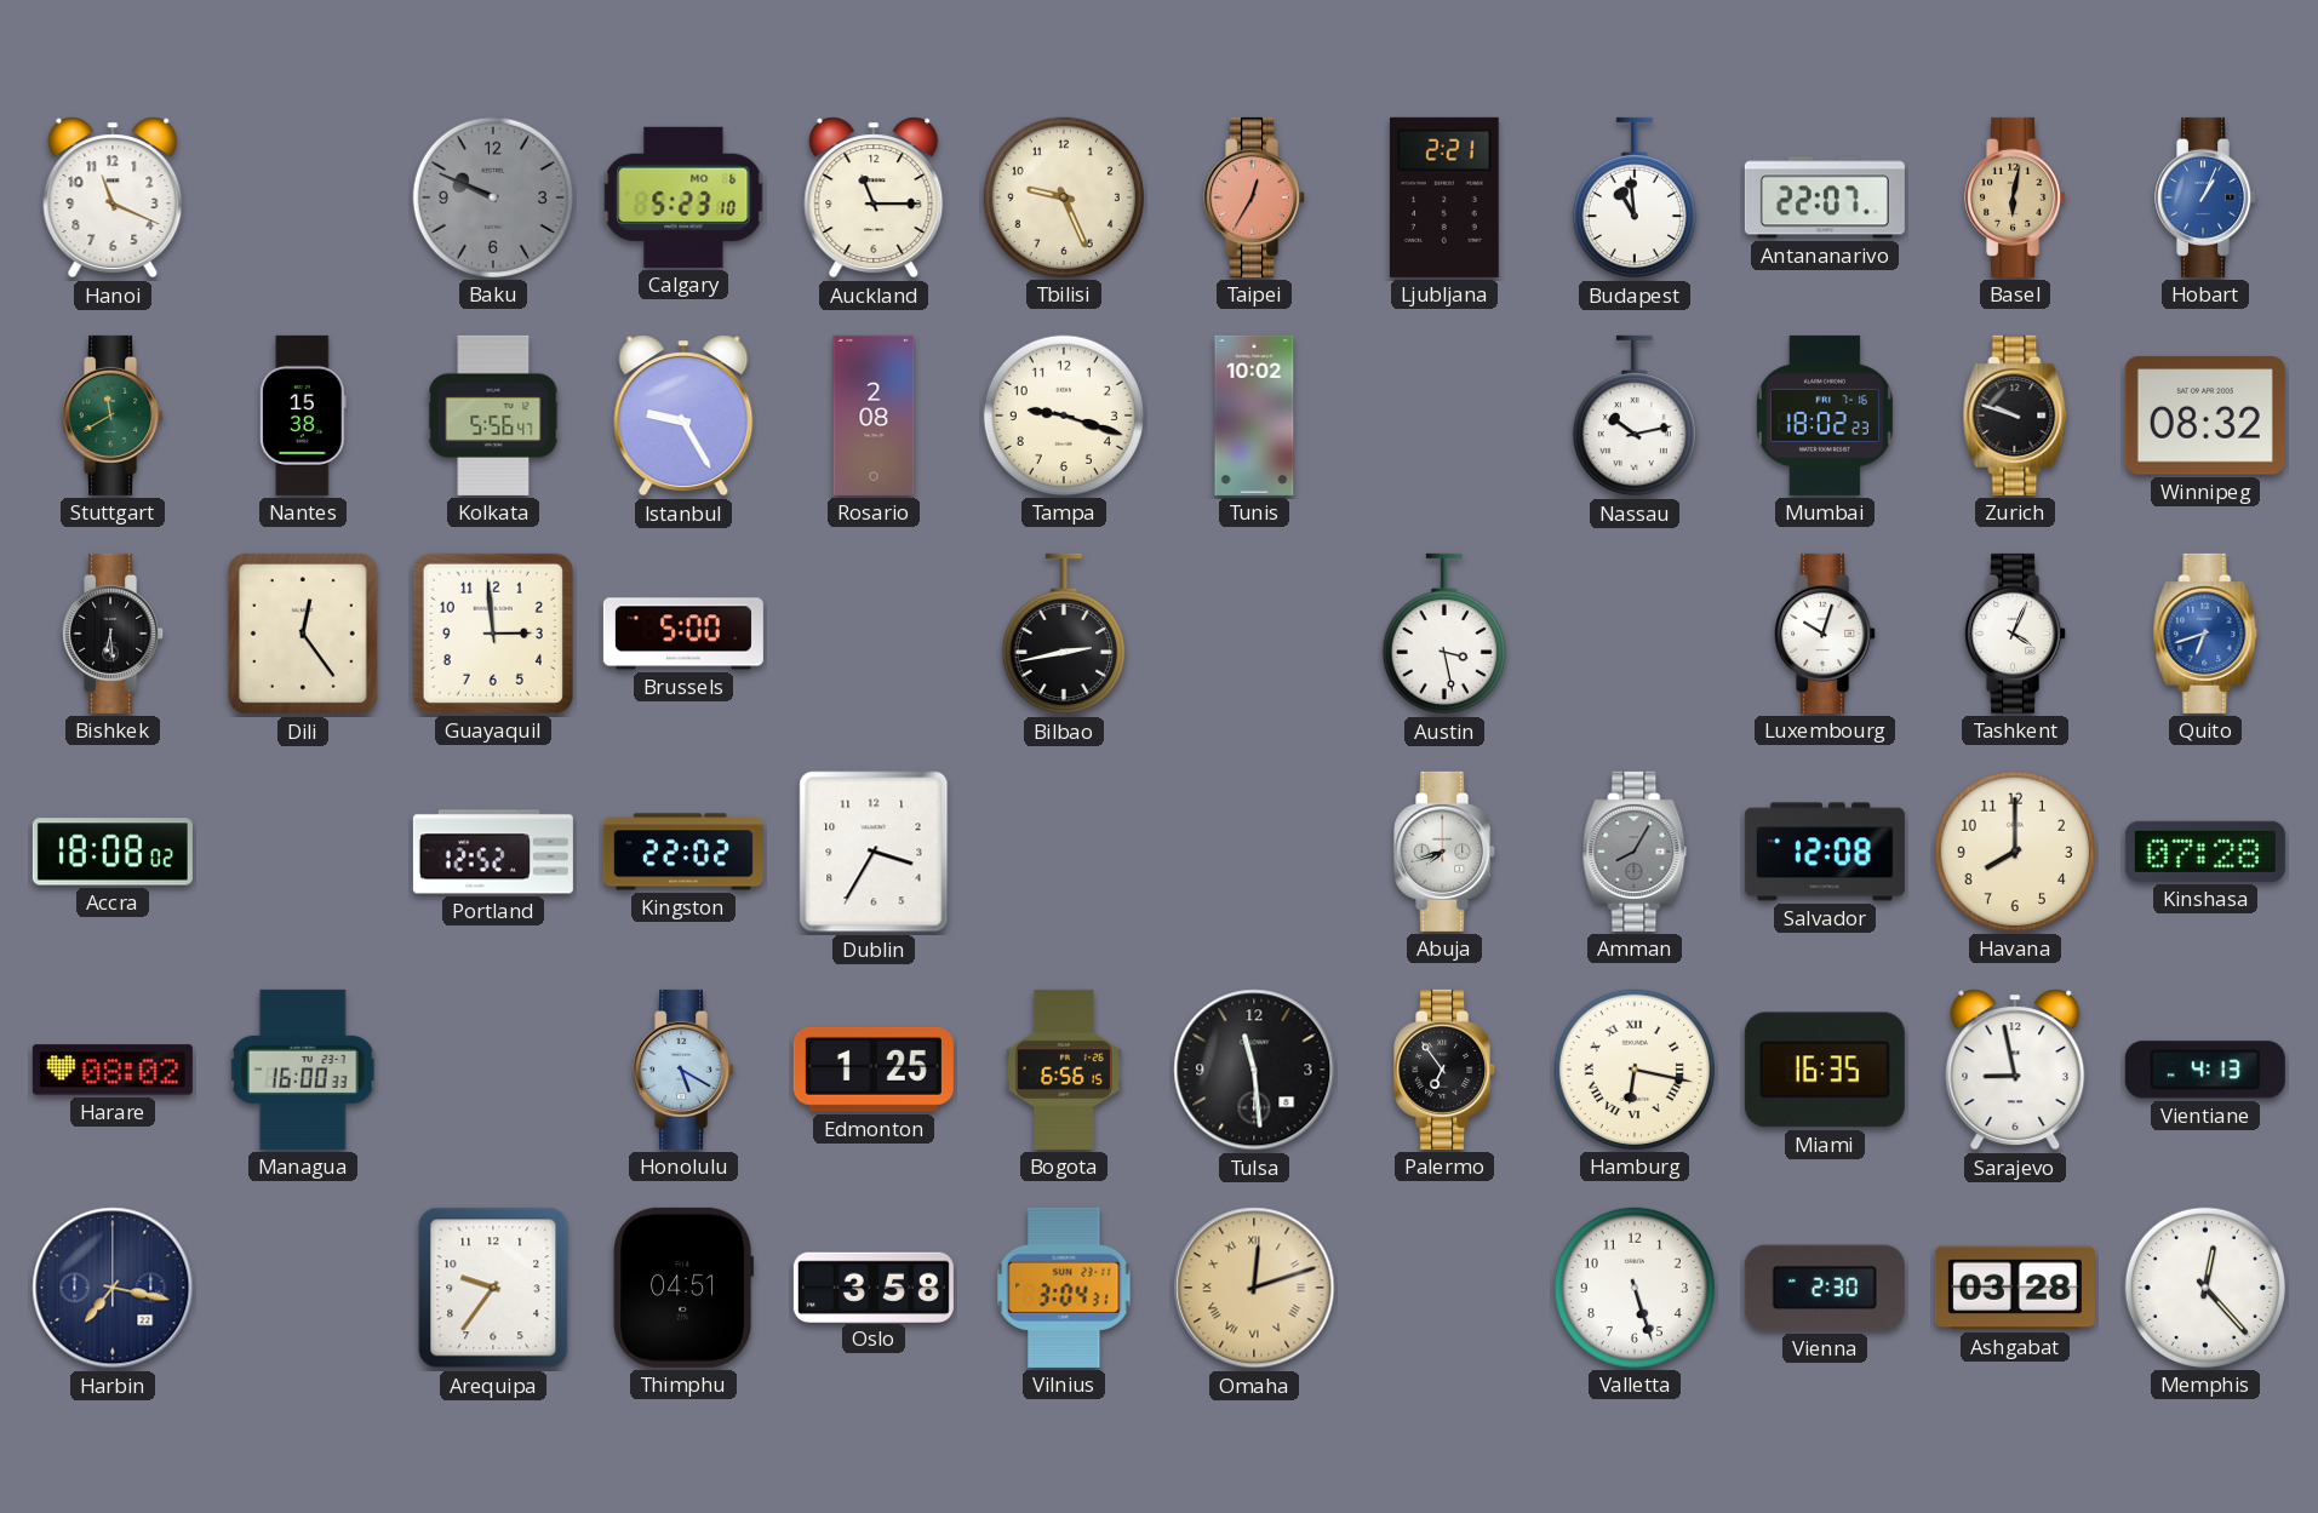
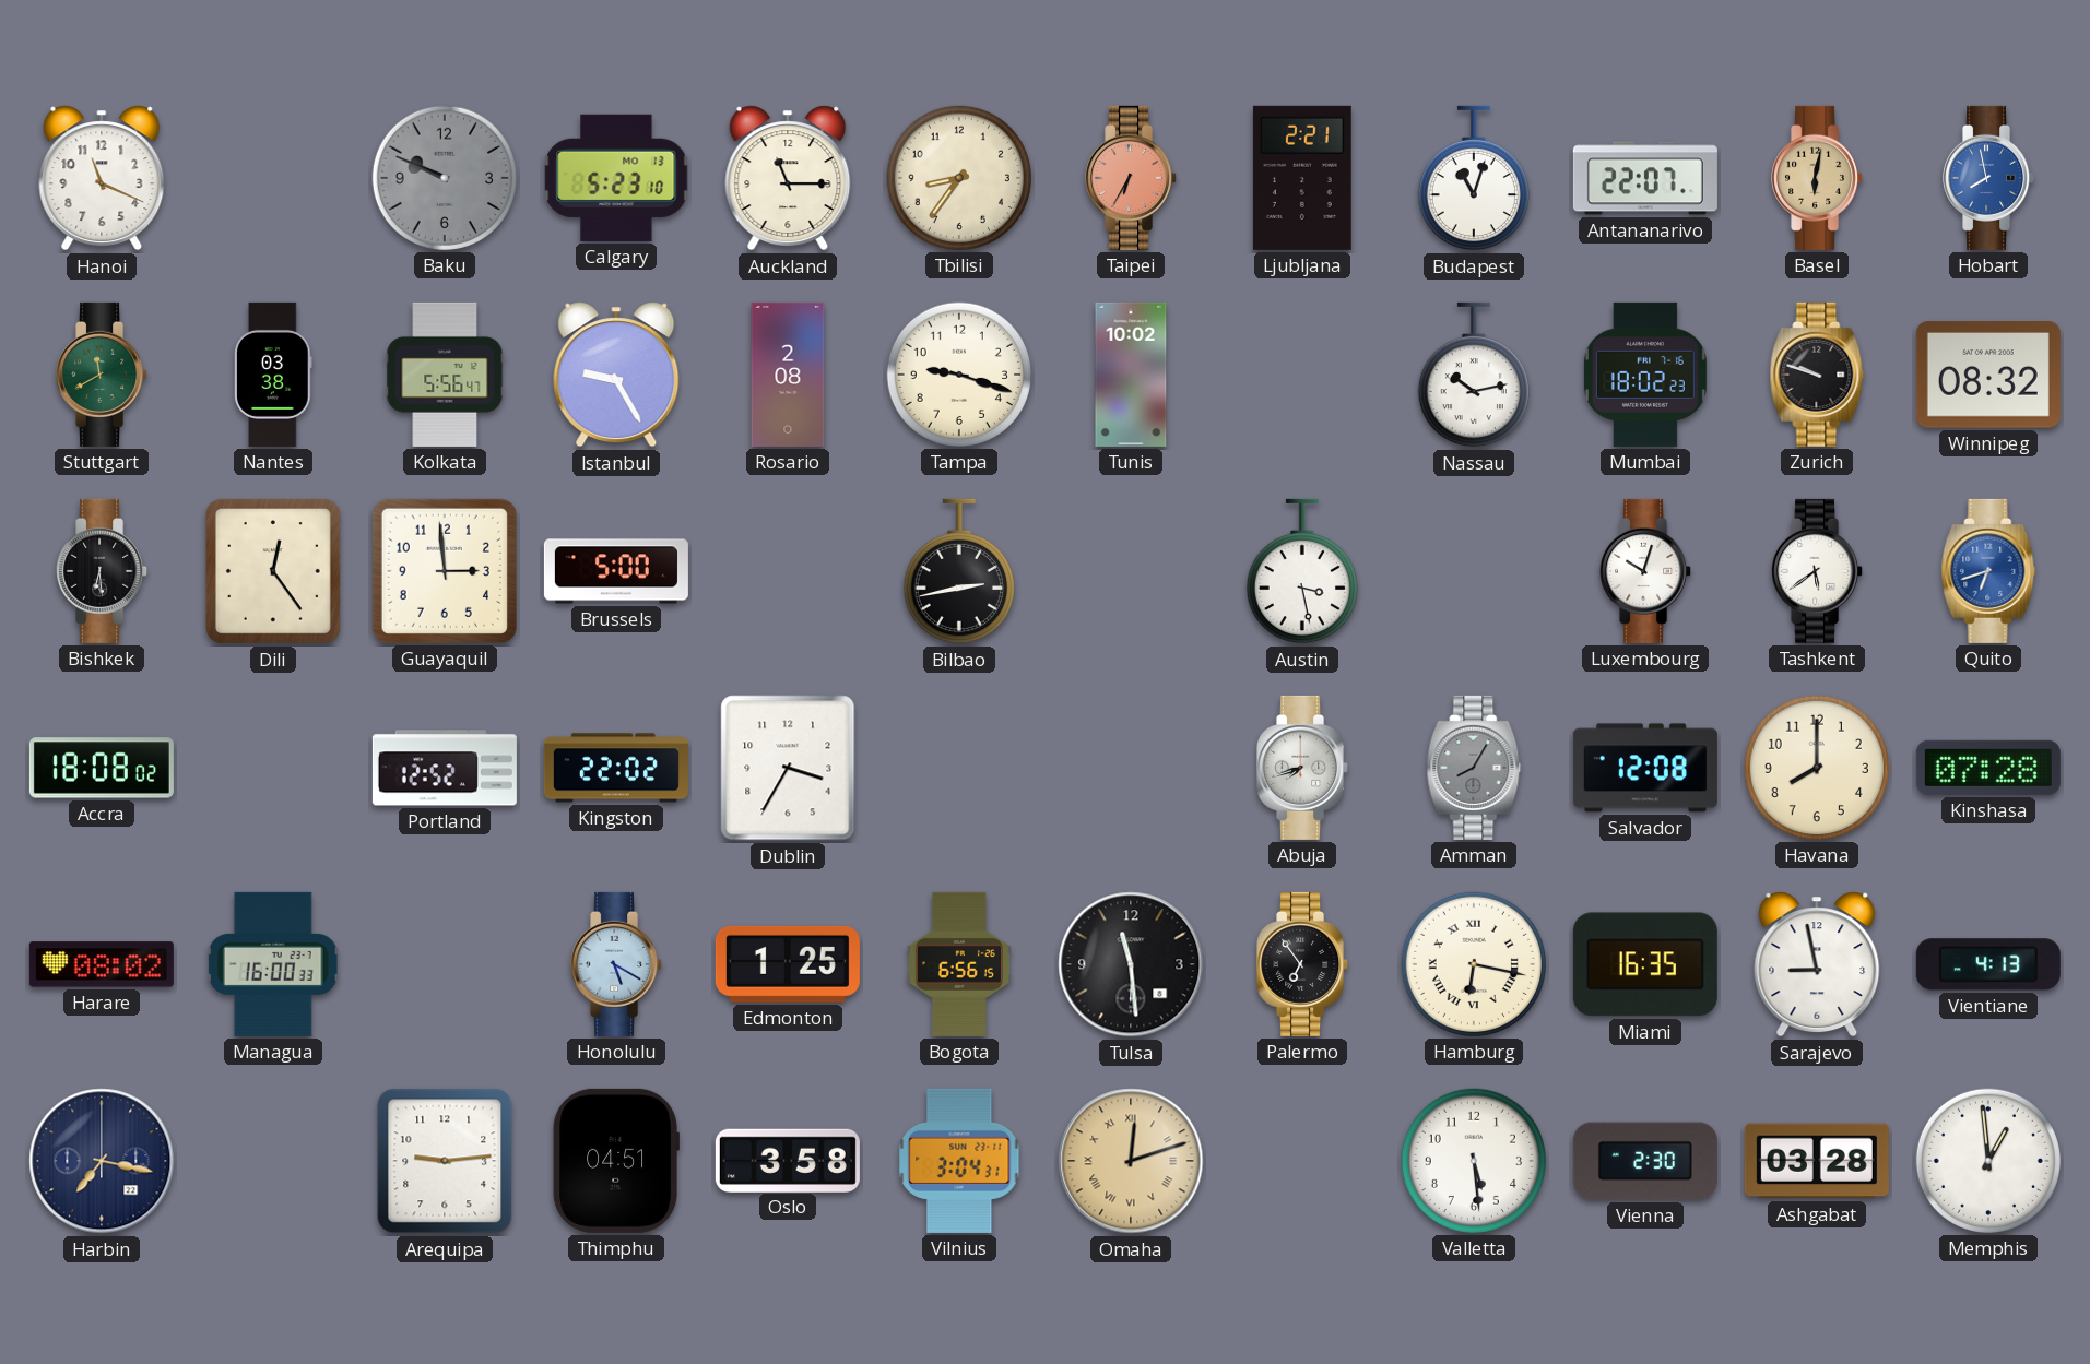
Calgary date: MO 6 -> MO 13
Tbilisi: 9:26 -> 8:36
Taipei: 12:35 -> 6:35
Budapest: 10:59 -> 11:03
Hobart: 1:04 -> 7:58
Nantes: 15:38 -> 03:38
Tashkent: 4:04 -> 5:39
Arequipa: 9:36 -> 9:14
Valletta: 5:27 -> 5:29
Memphis: 12:23 -> 12:59
